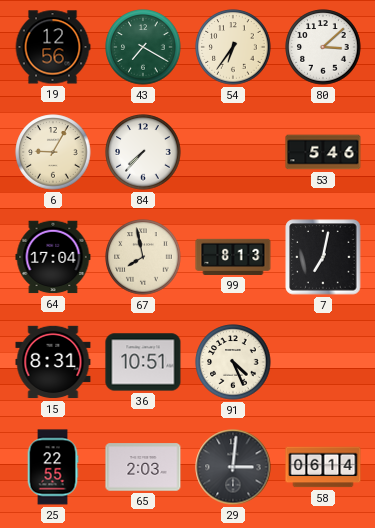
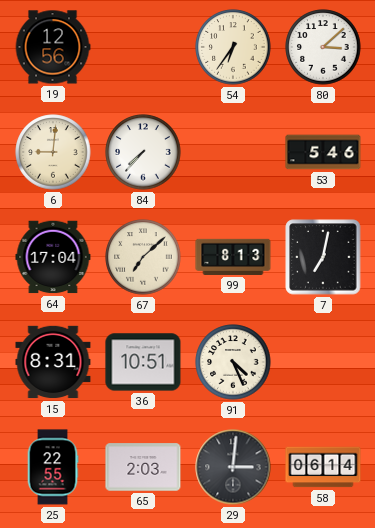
43: 7:20 -> none
6: 9:05 -> 9:01
67: 7:58 -> 7:08
